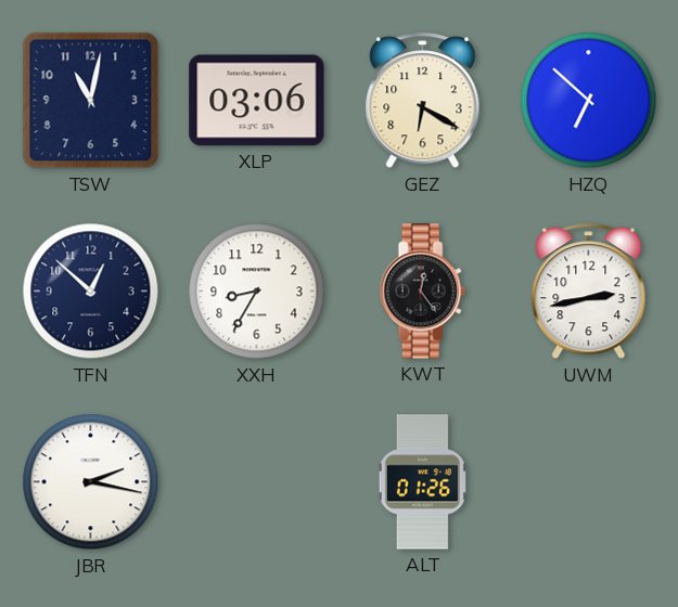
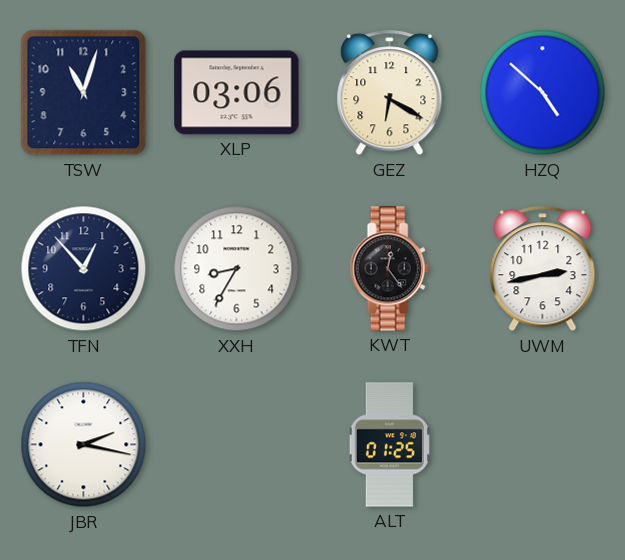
TSW: 11:02 -> 11:03
HZQ: 6:52 -> 4:52
TFN: 12:52 -> 12:53
ALT: 01:26 -> 01:25
